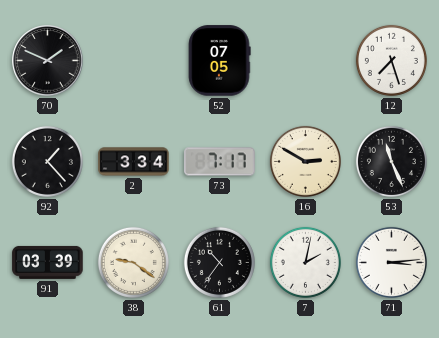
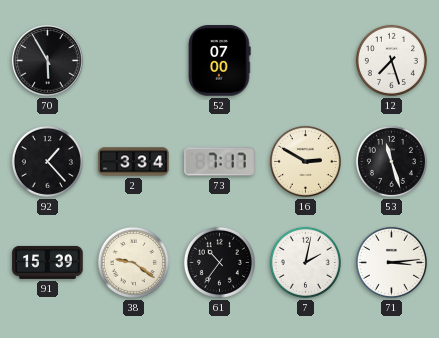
70: 1:49 -> 5:55
52: 07:05 -> 07:00
53: 11:26 -> 11:27
91: 03:39 -> 15:39
